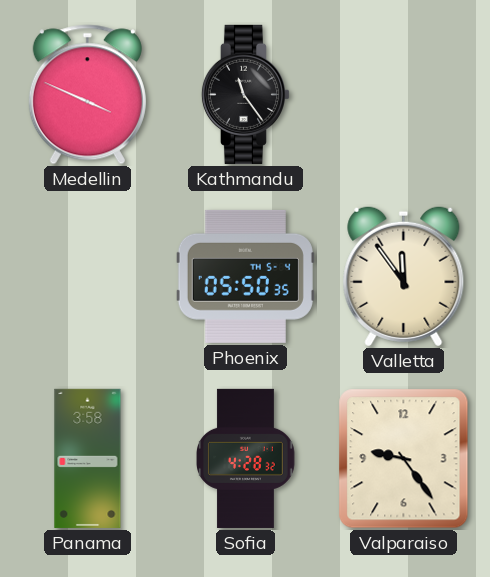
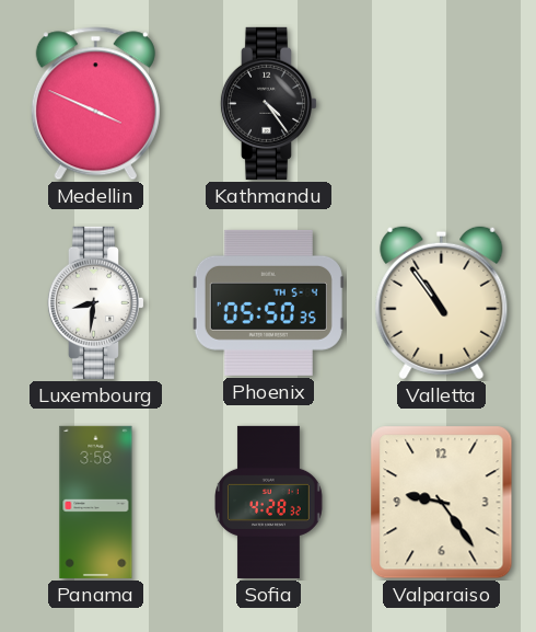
Kathmandu: 11:24 -> 4:24
Luxembourg: none -> 8:31
Valletta: 11:54 -> 10:54
